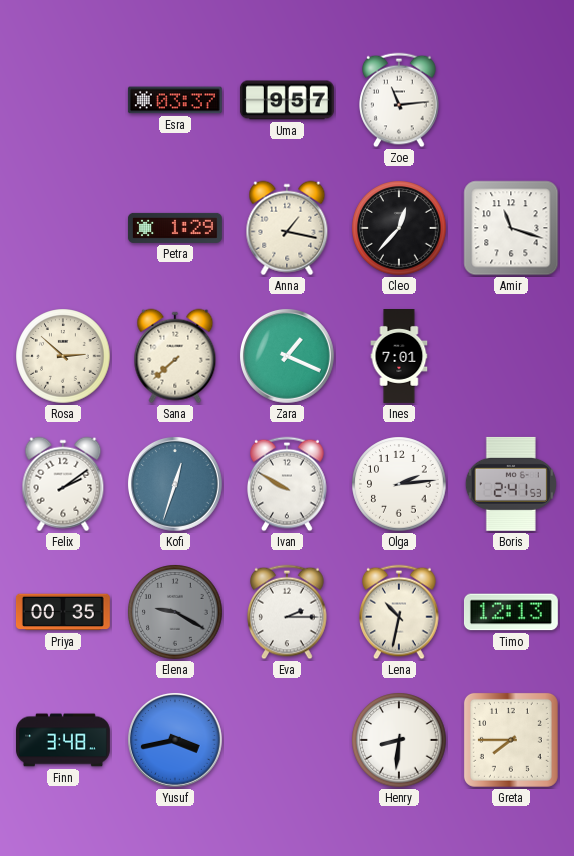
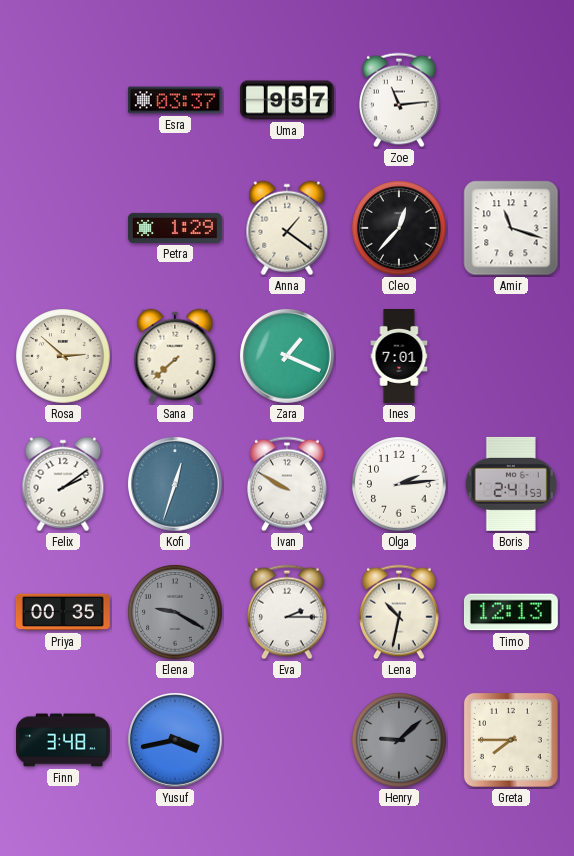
Anna: 1:17 -> 1:21
Henry: 8:31 -> 9:08
Henry dial: white -> grey
